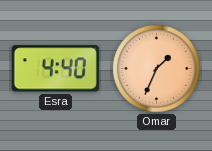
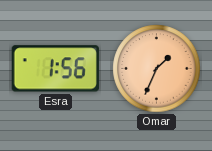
Esra: 4:40 -> 1:56
